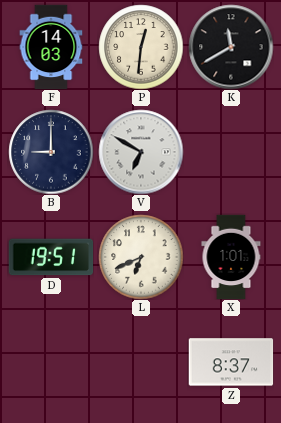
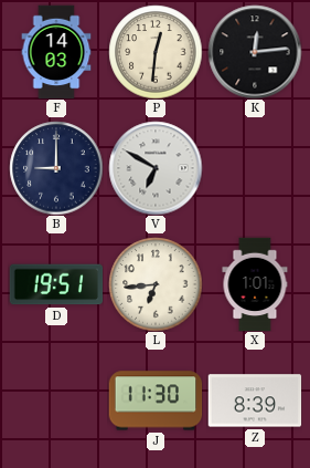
K: 11:40 -> 12:14
L: 6:41 -> 6:44
J: none -> 11:30
Z: 8:37 -> 8:39
